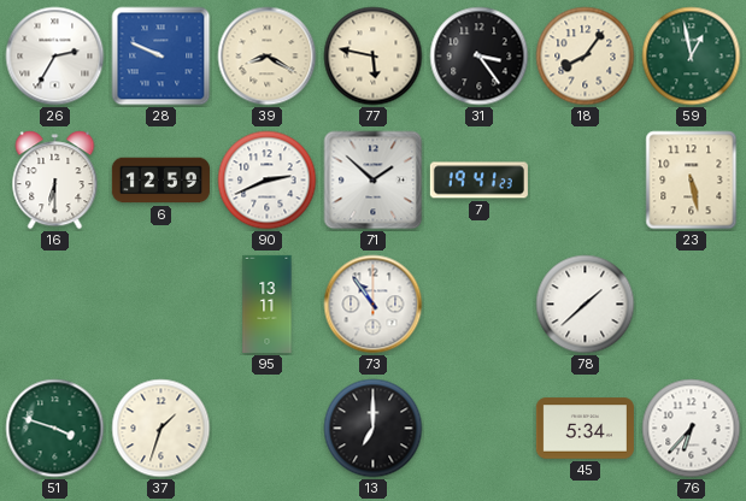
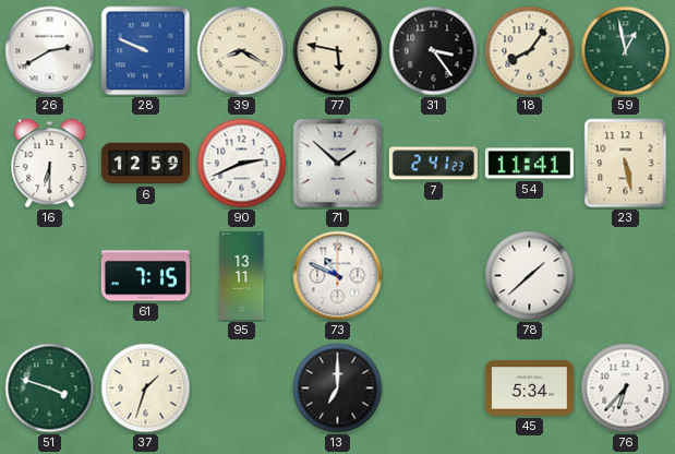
26: 2:35 -> 2:40
7: 19:41 -> 2:41
54: none -> 11:41
61: none -> 7:15
73: 10:54 -> 10:49
